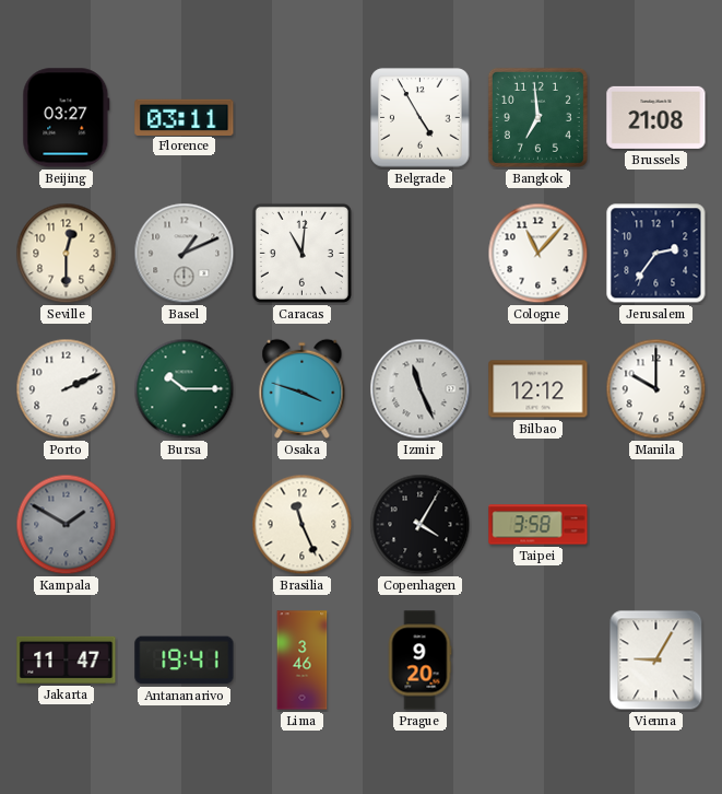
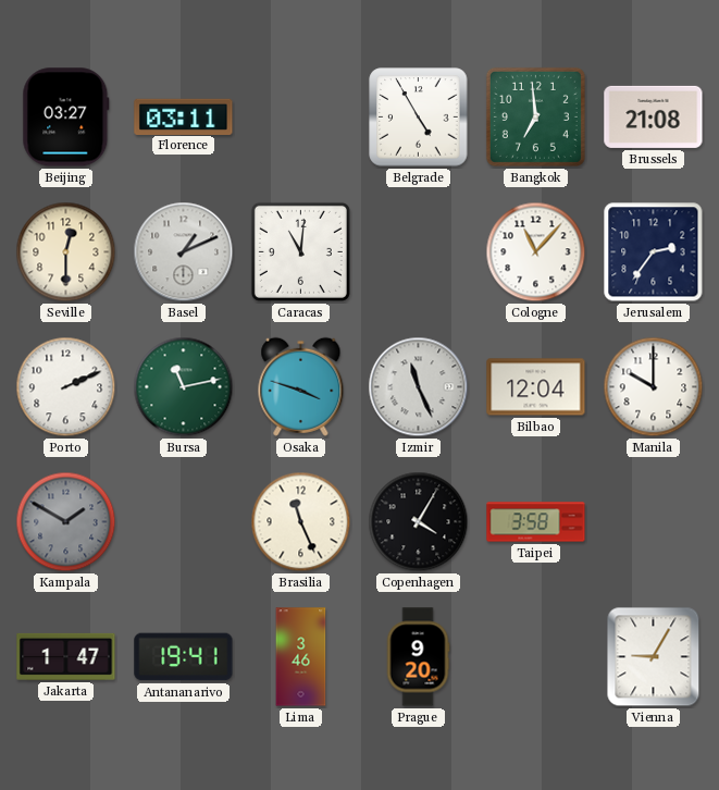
Bursa: 10:15 -> 11:13
Bilbao: 12:12 -> 12:04
Jakarta: 11:47 -> 1:47
